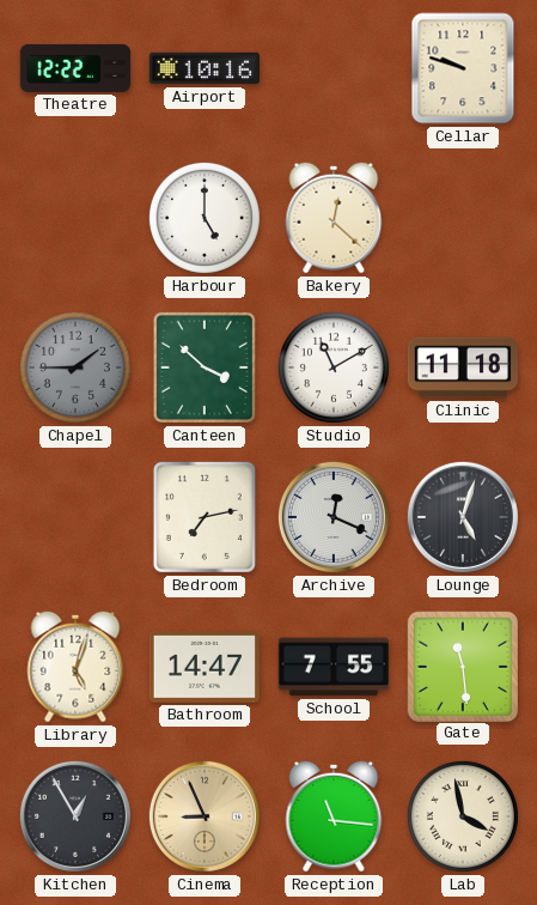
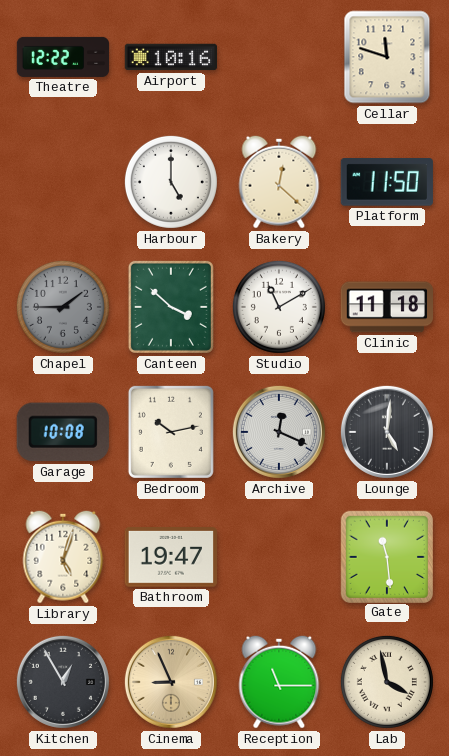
Cellar: 9:48 -> 11:48
Platform: none -> 11:50
Garage: none -> 10:08
Bedroom: 7:13 -> 10:13
Lounge: 5:03 -> 5:01
Bathroom: 14:47 -> 19:47
School: 7:55 -> none
Reception: 11:16 -> 11:15
